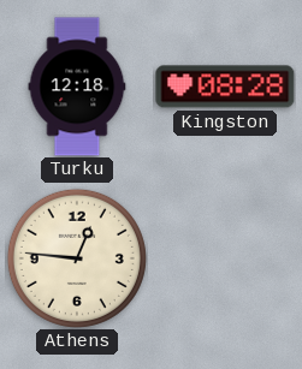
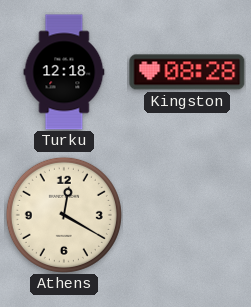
Athens: 12:46 -> 12:20
